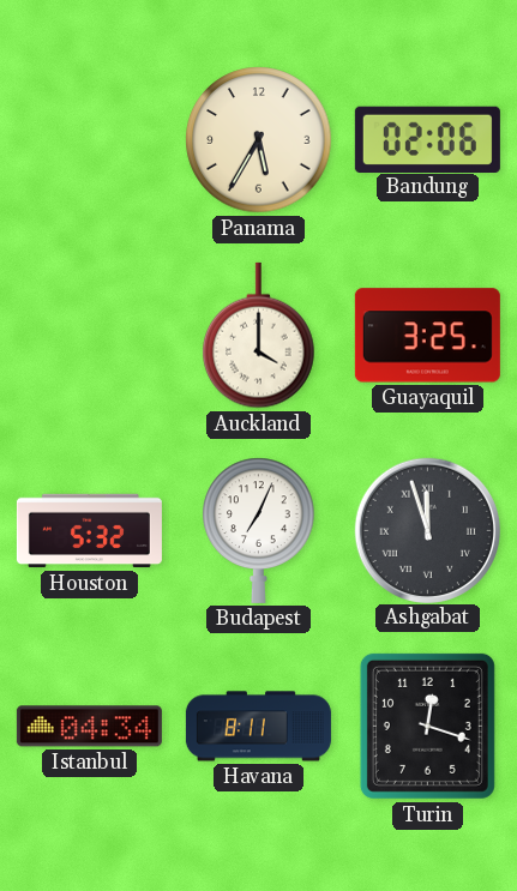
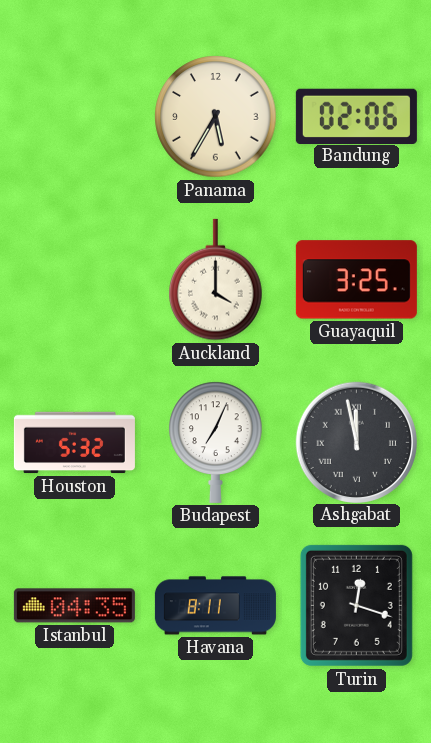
Ashgabat: 11:57 -> 11:58
Istanbul: 04:34 -> 04:35
